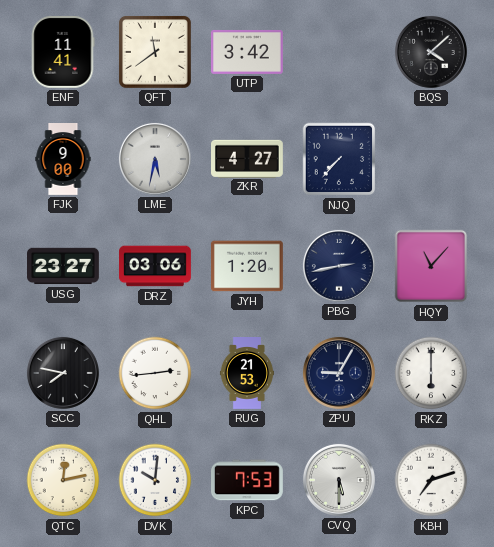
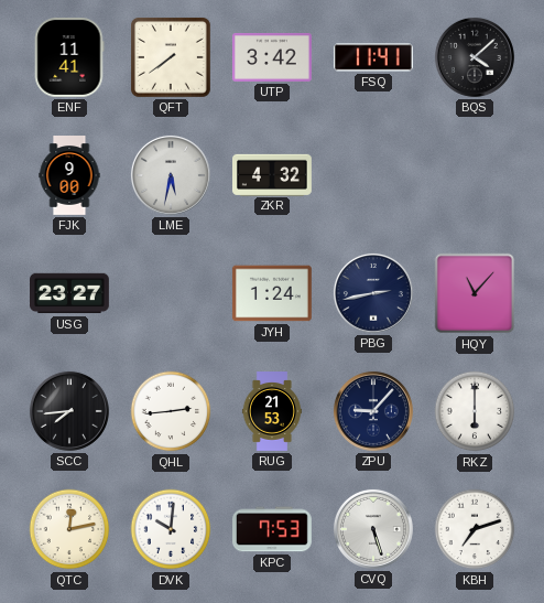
QFT: 11:39 -> 7:39
FSQ: none -> 11:41
ZKR: 4:27 -> 4:32
NJQ: 7:37 -> none
DRZ: 03:06 -> none
JYH: 1:20 -> 1:24
SCC: 7:47 -> 7:44
ZPU: 9:05 -> 9:07
CVQ: 5:30 -> 5:27
